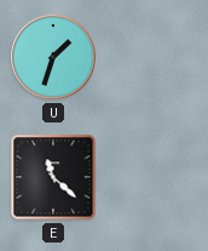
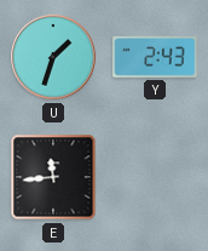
Y: none -> 2:43
E: 11:22 -> 11:44
